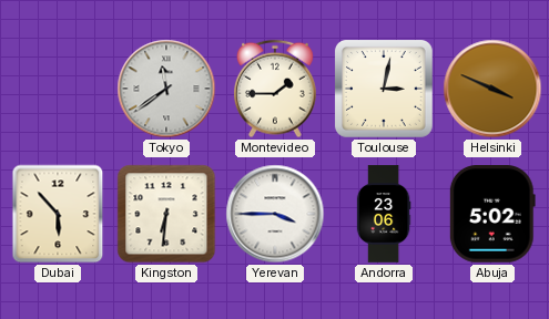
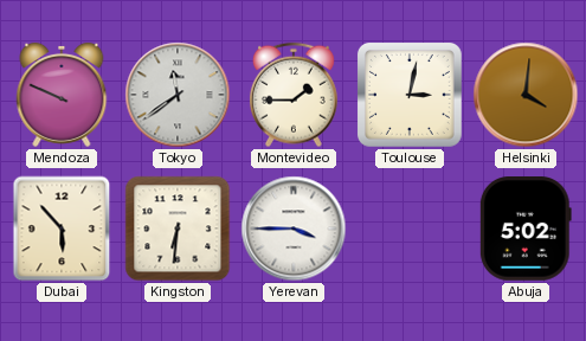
Mendoza: none -> 9:49
Helsinki: 3:49 -> 4:01
Andorra: 23:06 -> none
